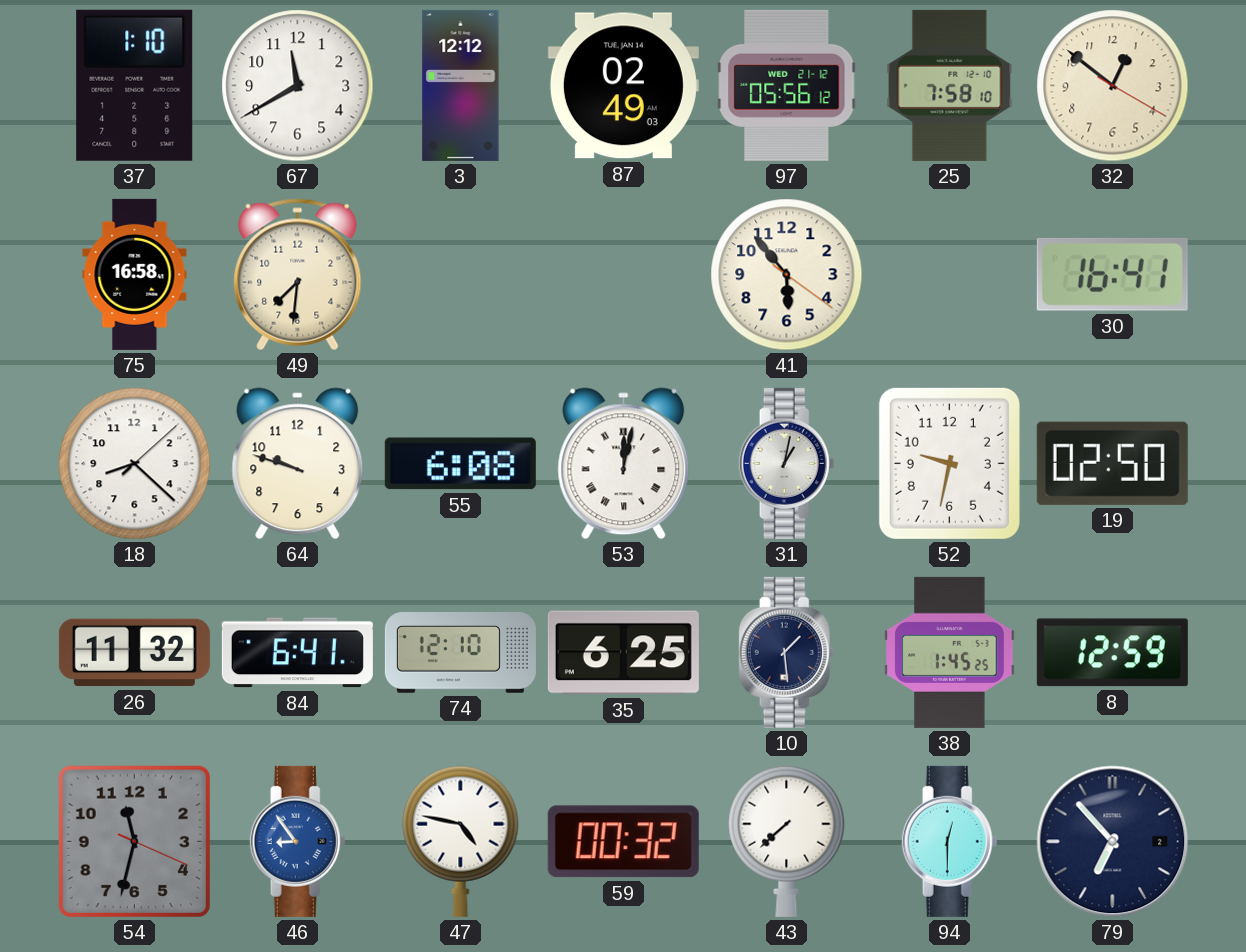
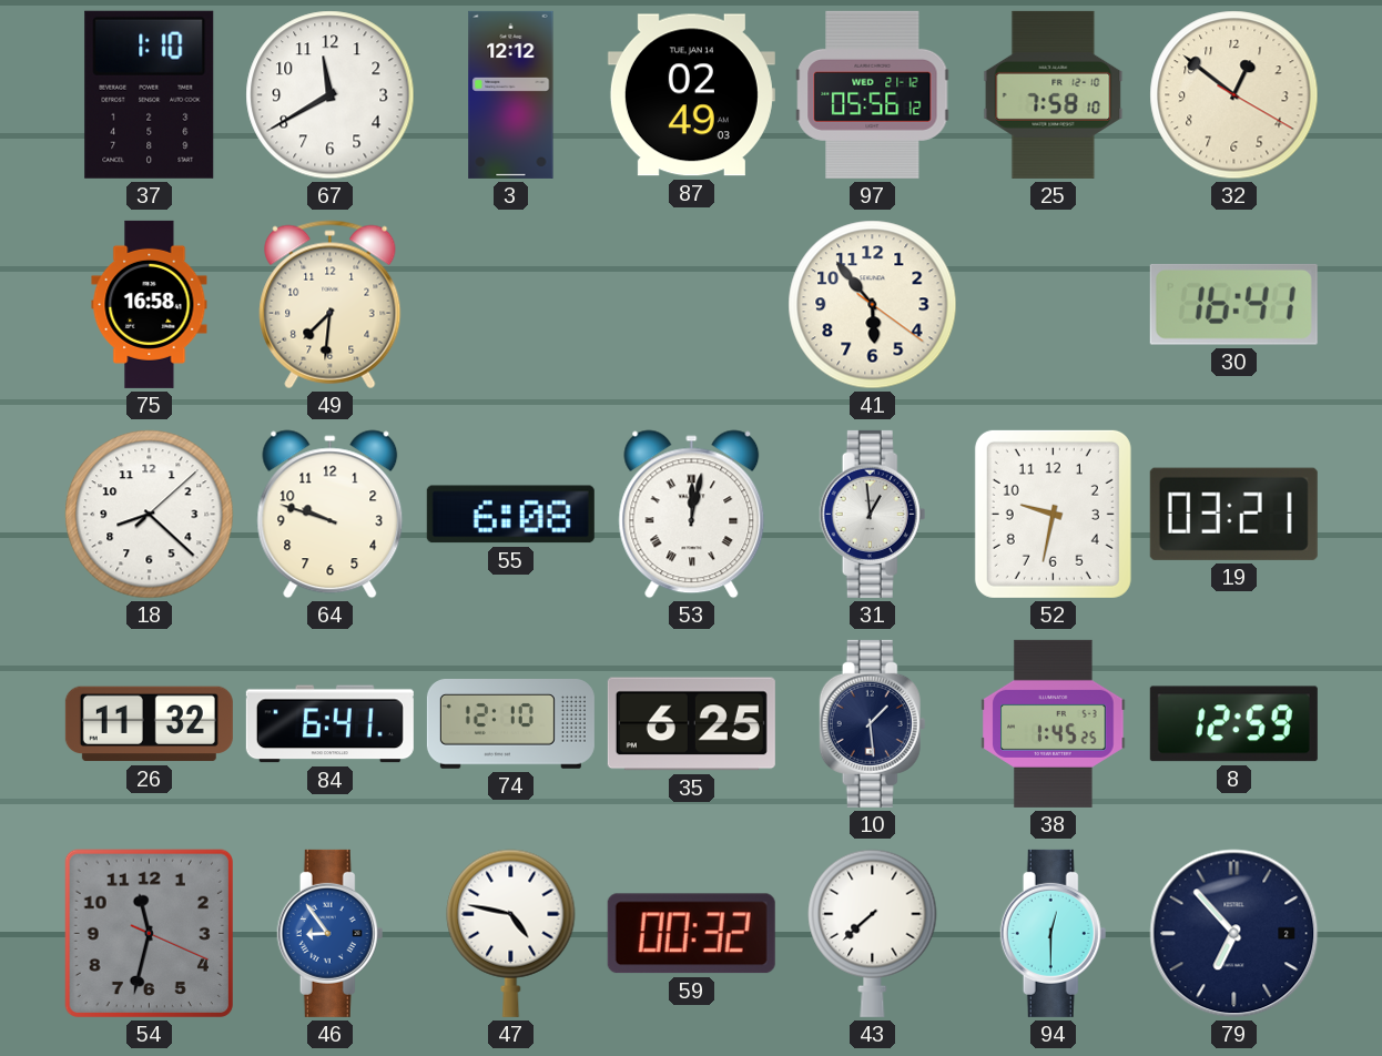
31: 1:02 -> 12:59
19: 02:50 -> 03:21
